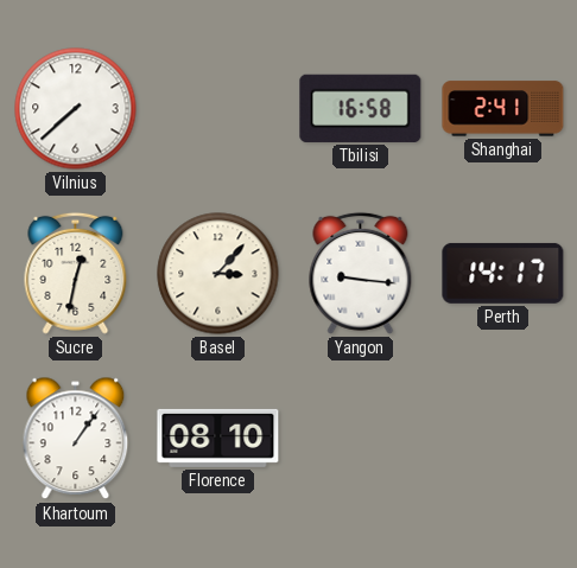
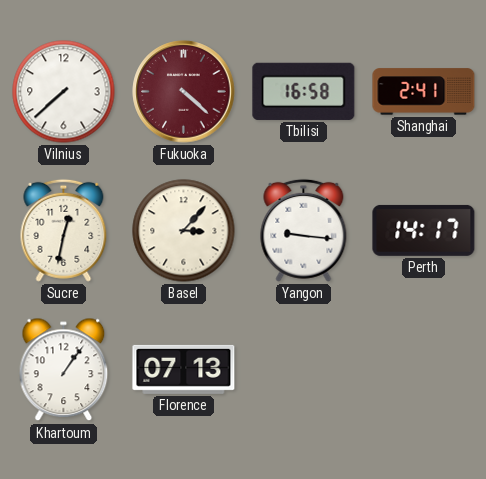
Fukuoka: none -> 4:22
Florence: 08:10 -> 07:13
